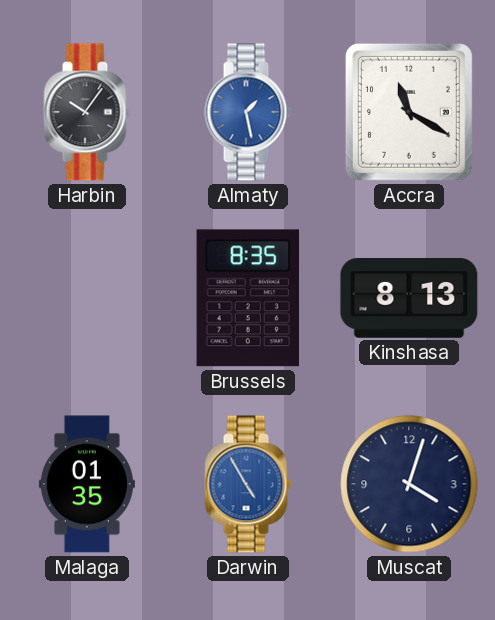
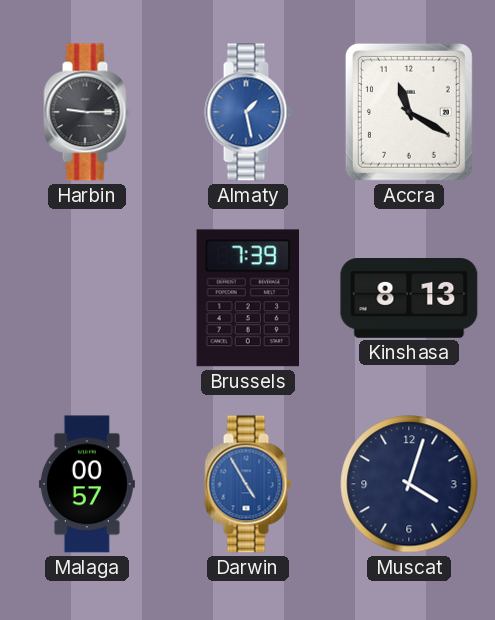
Harbin: 10:06 -> 9:15
Brussels: 8:35 -> 7:39
Malaga: 01:35 -> 00:57
